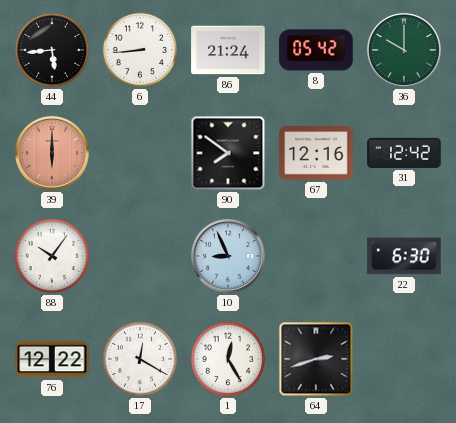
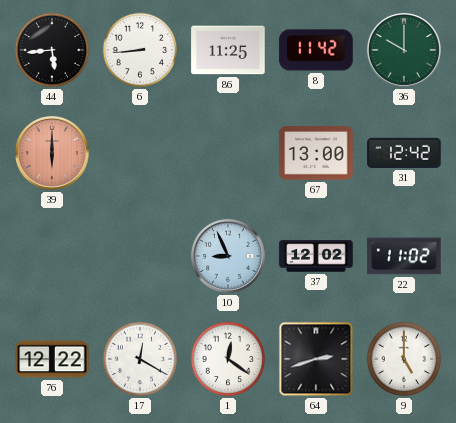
86: 21:24 -> 11:25
8: 05:42 -> 11:42
90: 7:51 -> none
67: 12:16 -> 13:00
88: 10:06 -> none
37: none -> 12:02
22: 6:30 -> 11:02
1: 12:25 -> 12:21
9: none -> 5:00
